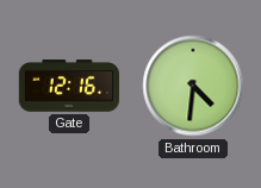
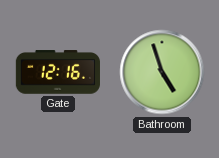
Bathroom: 4:31 -> 4:57
